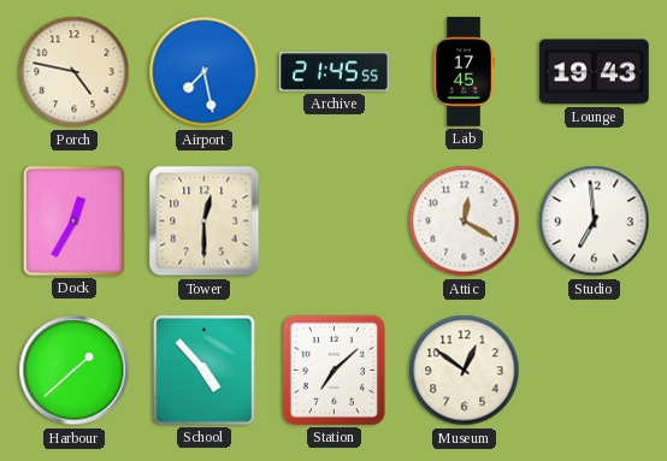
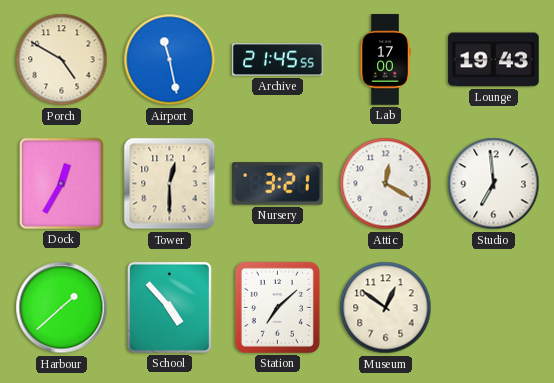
Porch: 4:47 -> 4:50
Airport: 7:28 -> 11:28
Lab: 17:45 -> 17:00
Nursery: none -> 3:21
